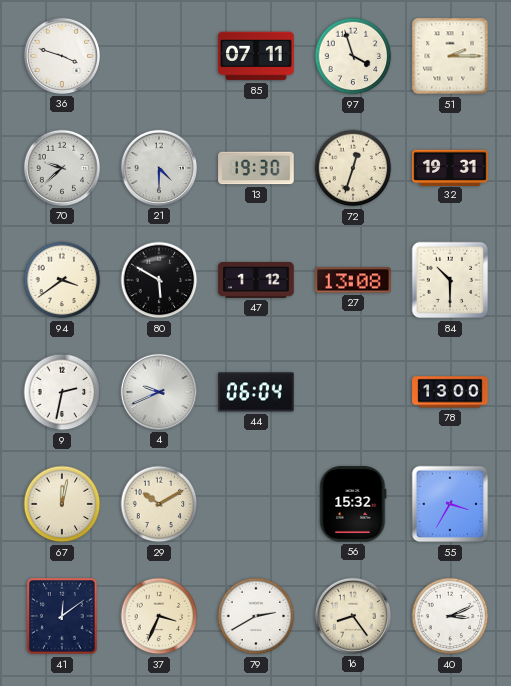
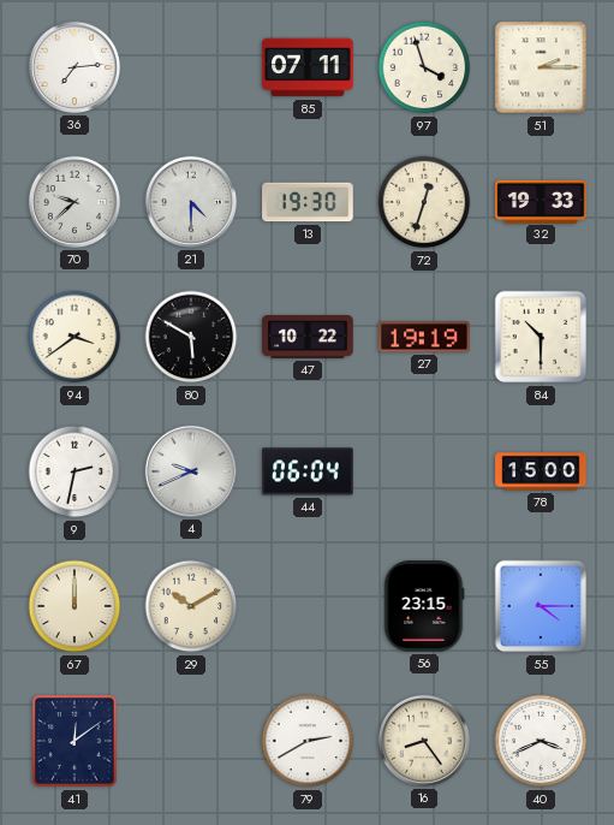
36: 3:48 -> 7:14
32: 19:31 -> 19:33
47: 1:12 -> 10:22
27: 13:08 -> 19:19
78: 13:00 -> 15:00
67: 12:02 -> 12:00
56: 15:32 -> 23:15
55: 3:35 -> 4:15
37: 3:34 -> none
40: 3:11 -> 3:41
